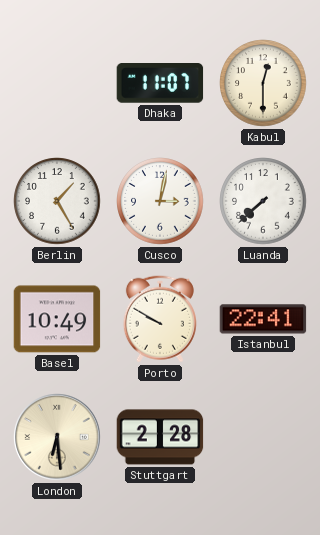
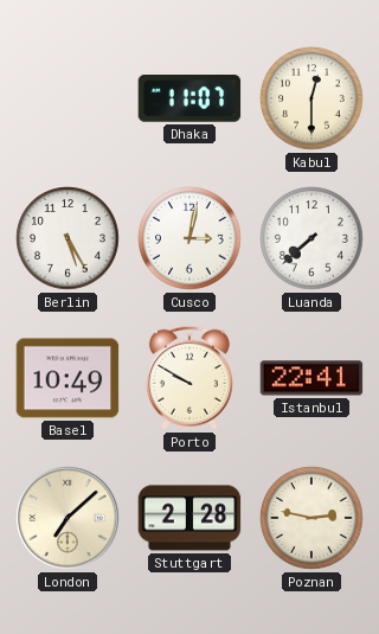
Berlin: 1:25 -> 5:25
London: 6:29 -> 7:08
Poznan: none -> 2:47
